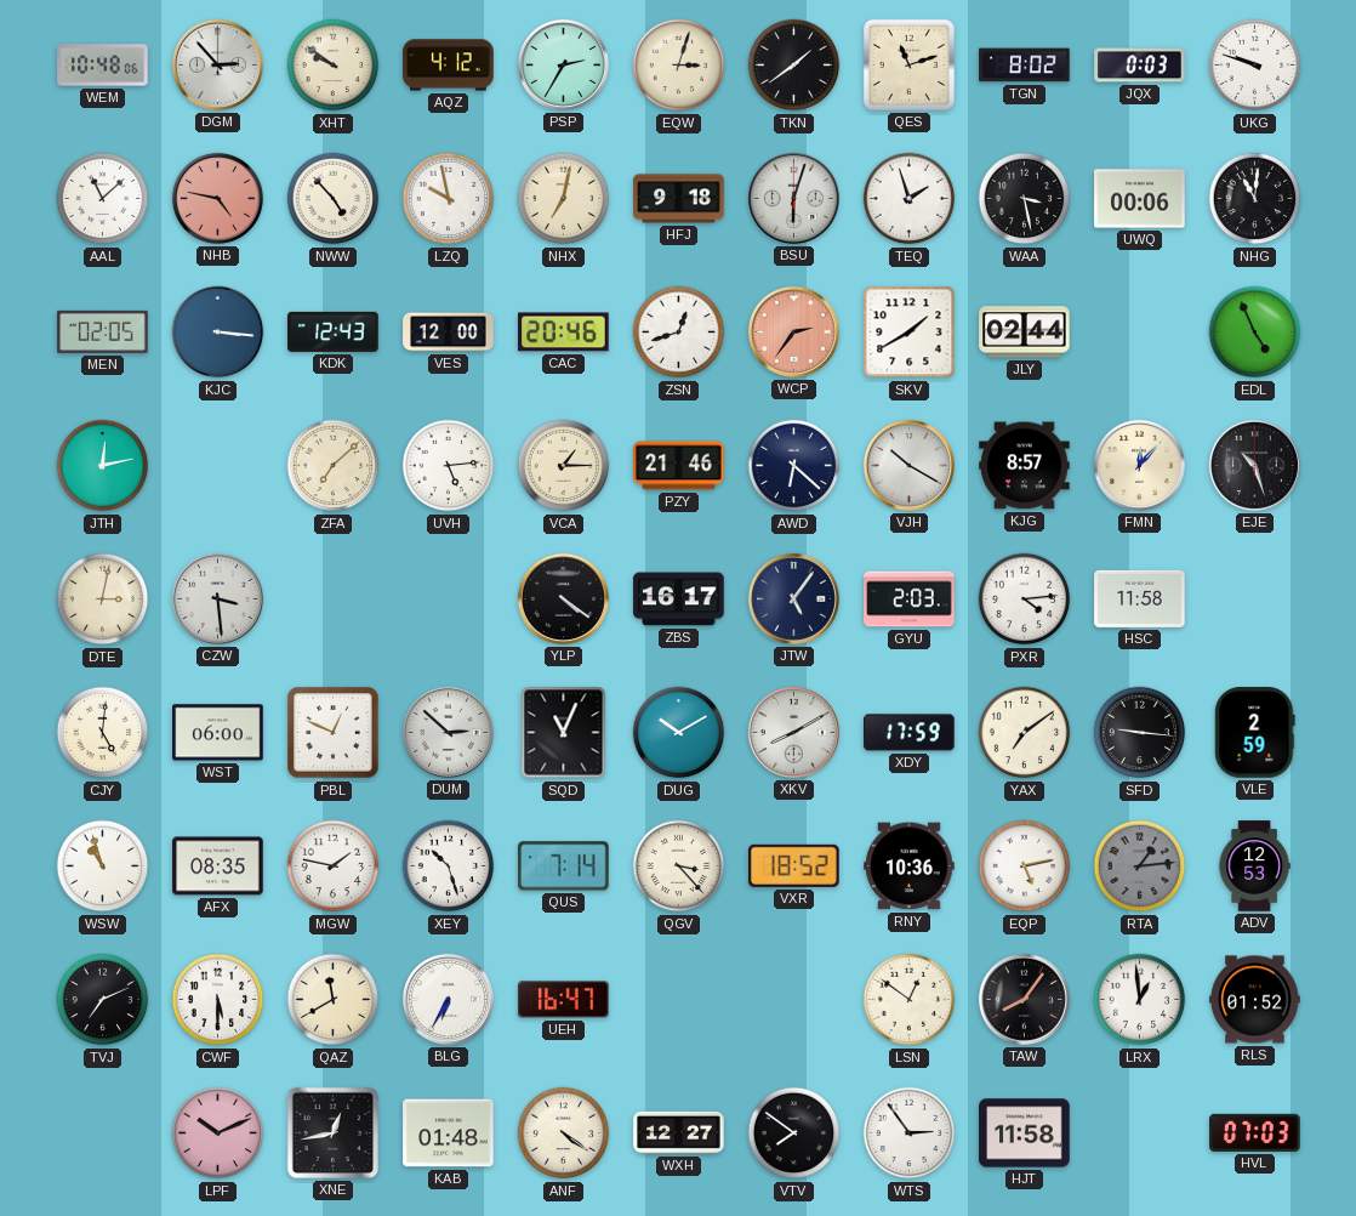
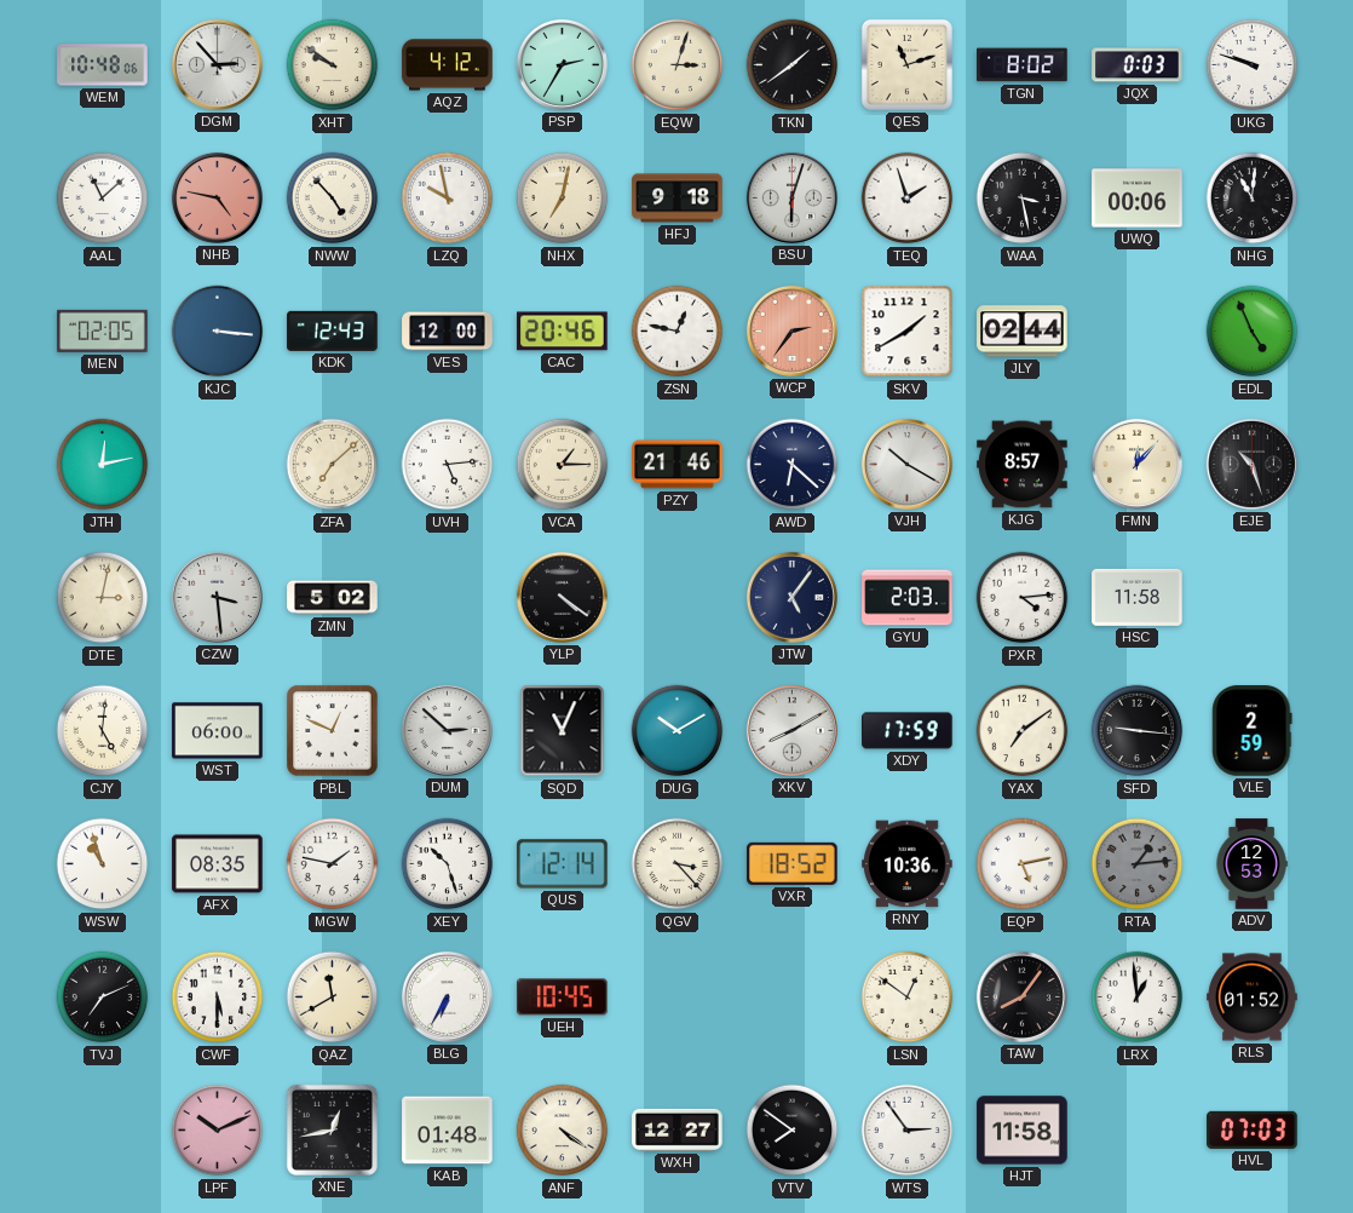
ZSN: 12:42 -> 12:47
ZMN: none -> 5:02
ZBS: 16:17 -> none
QUS: 7:14 -> 12:14
UEH: 16:47 -> 10:45
